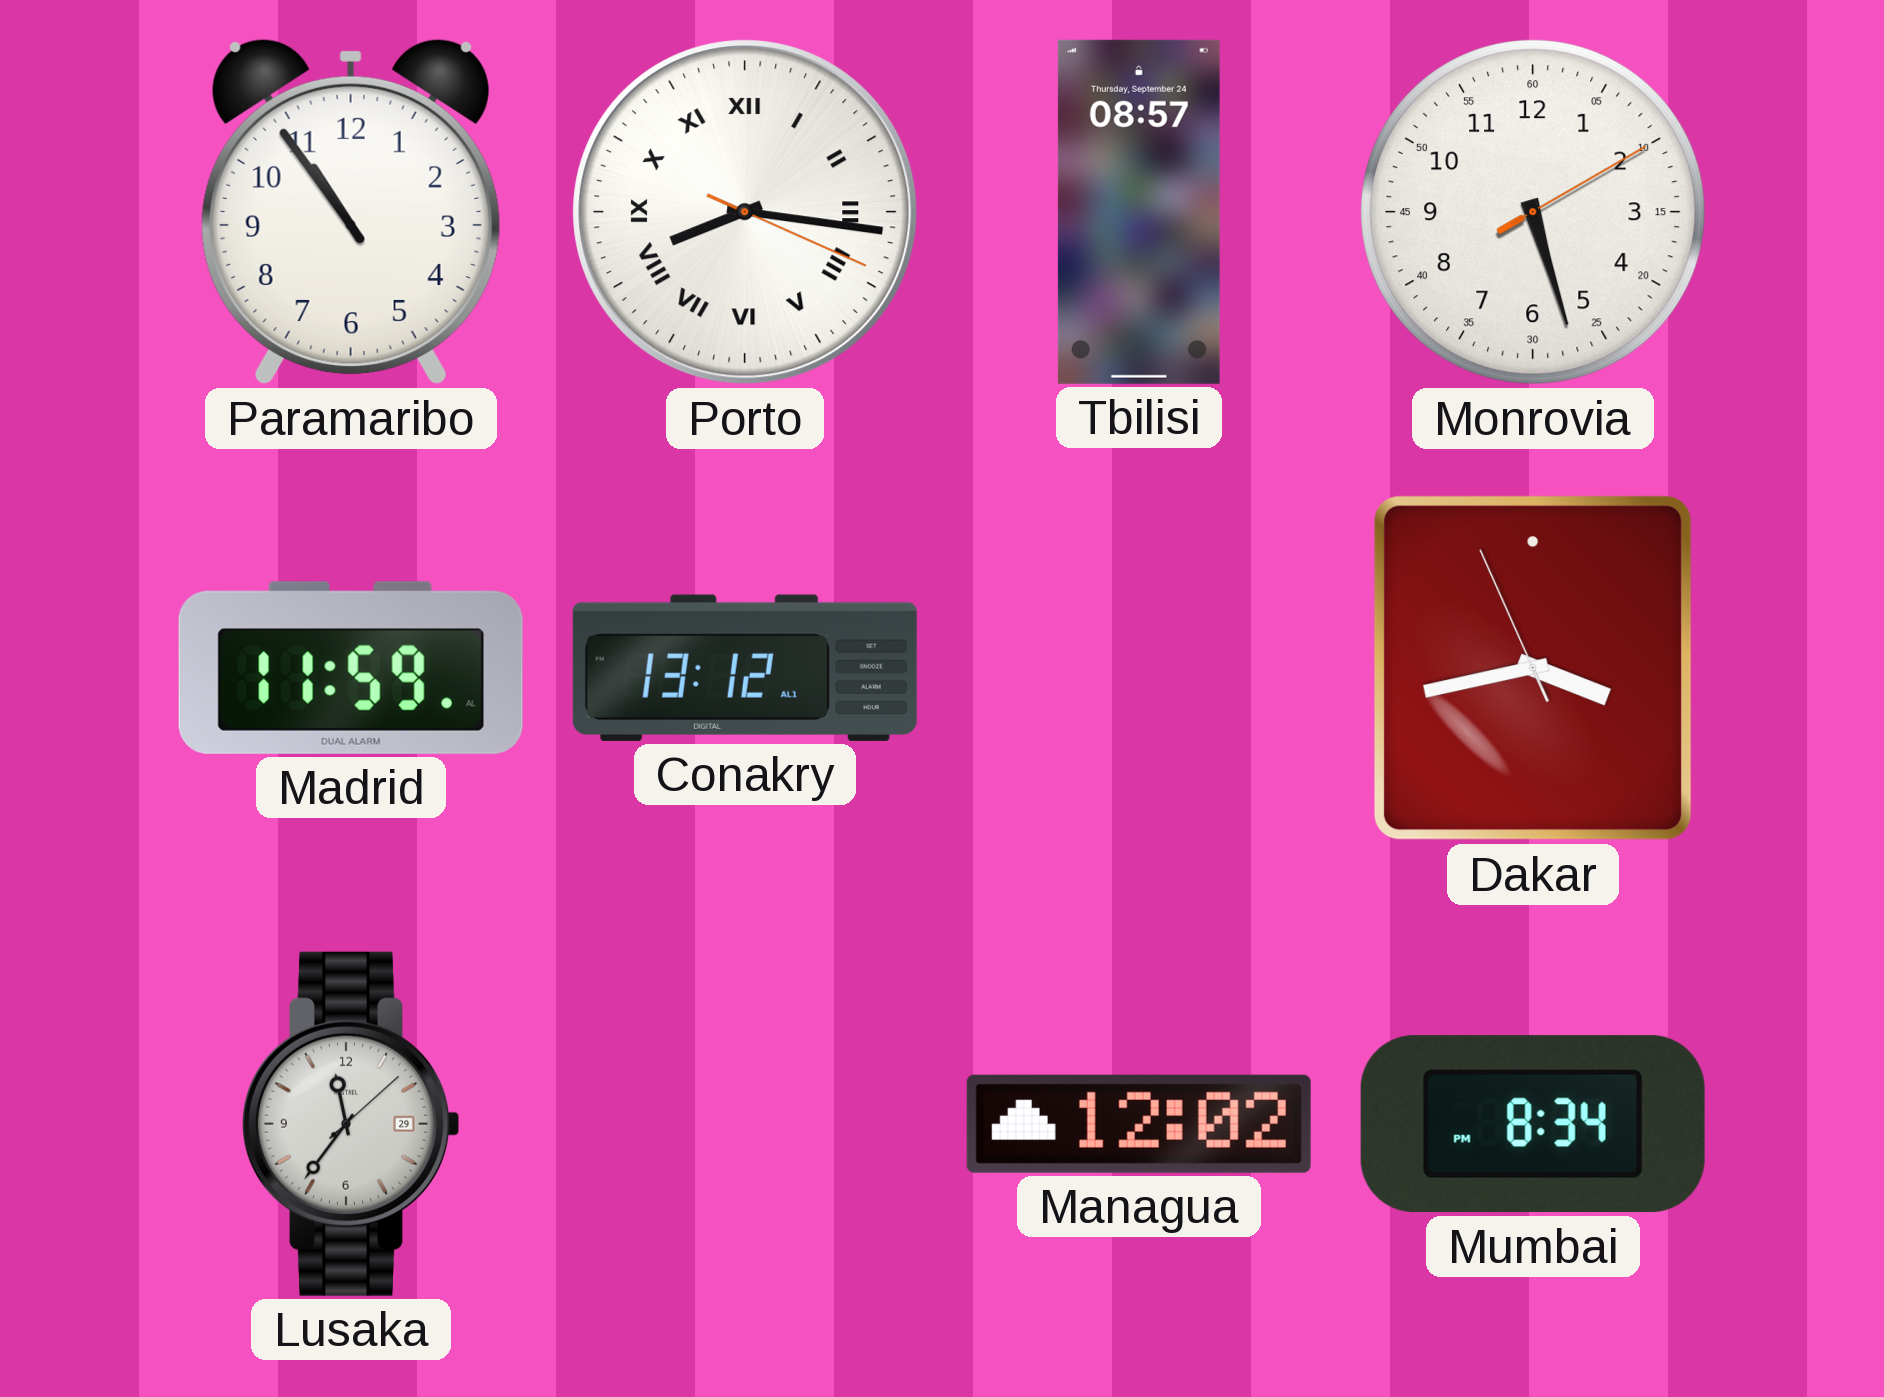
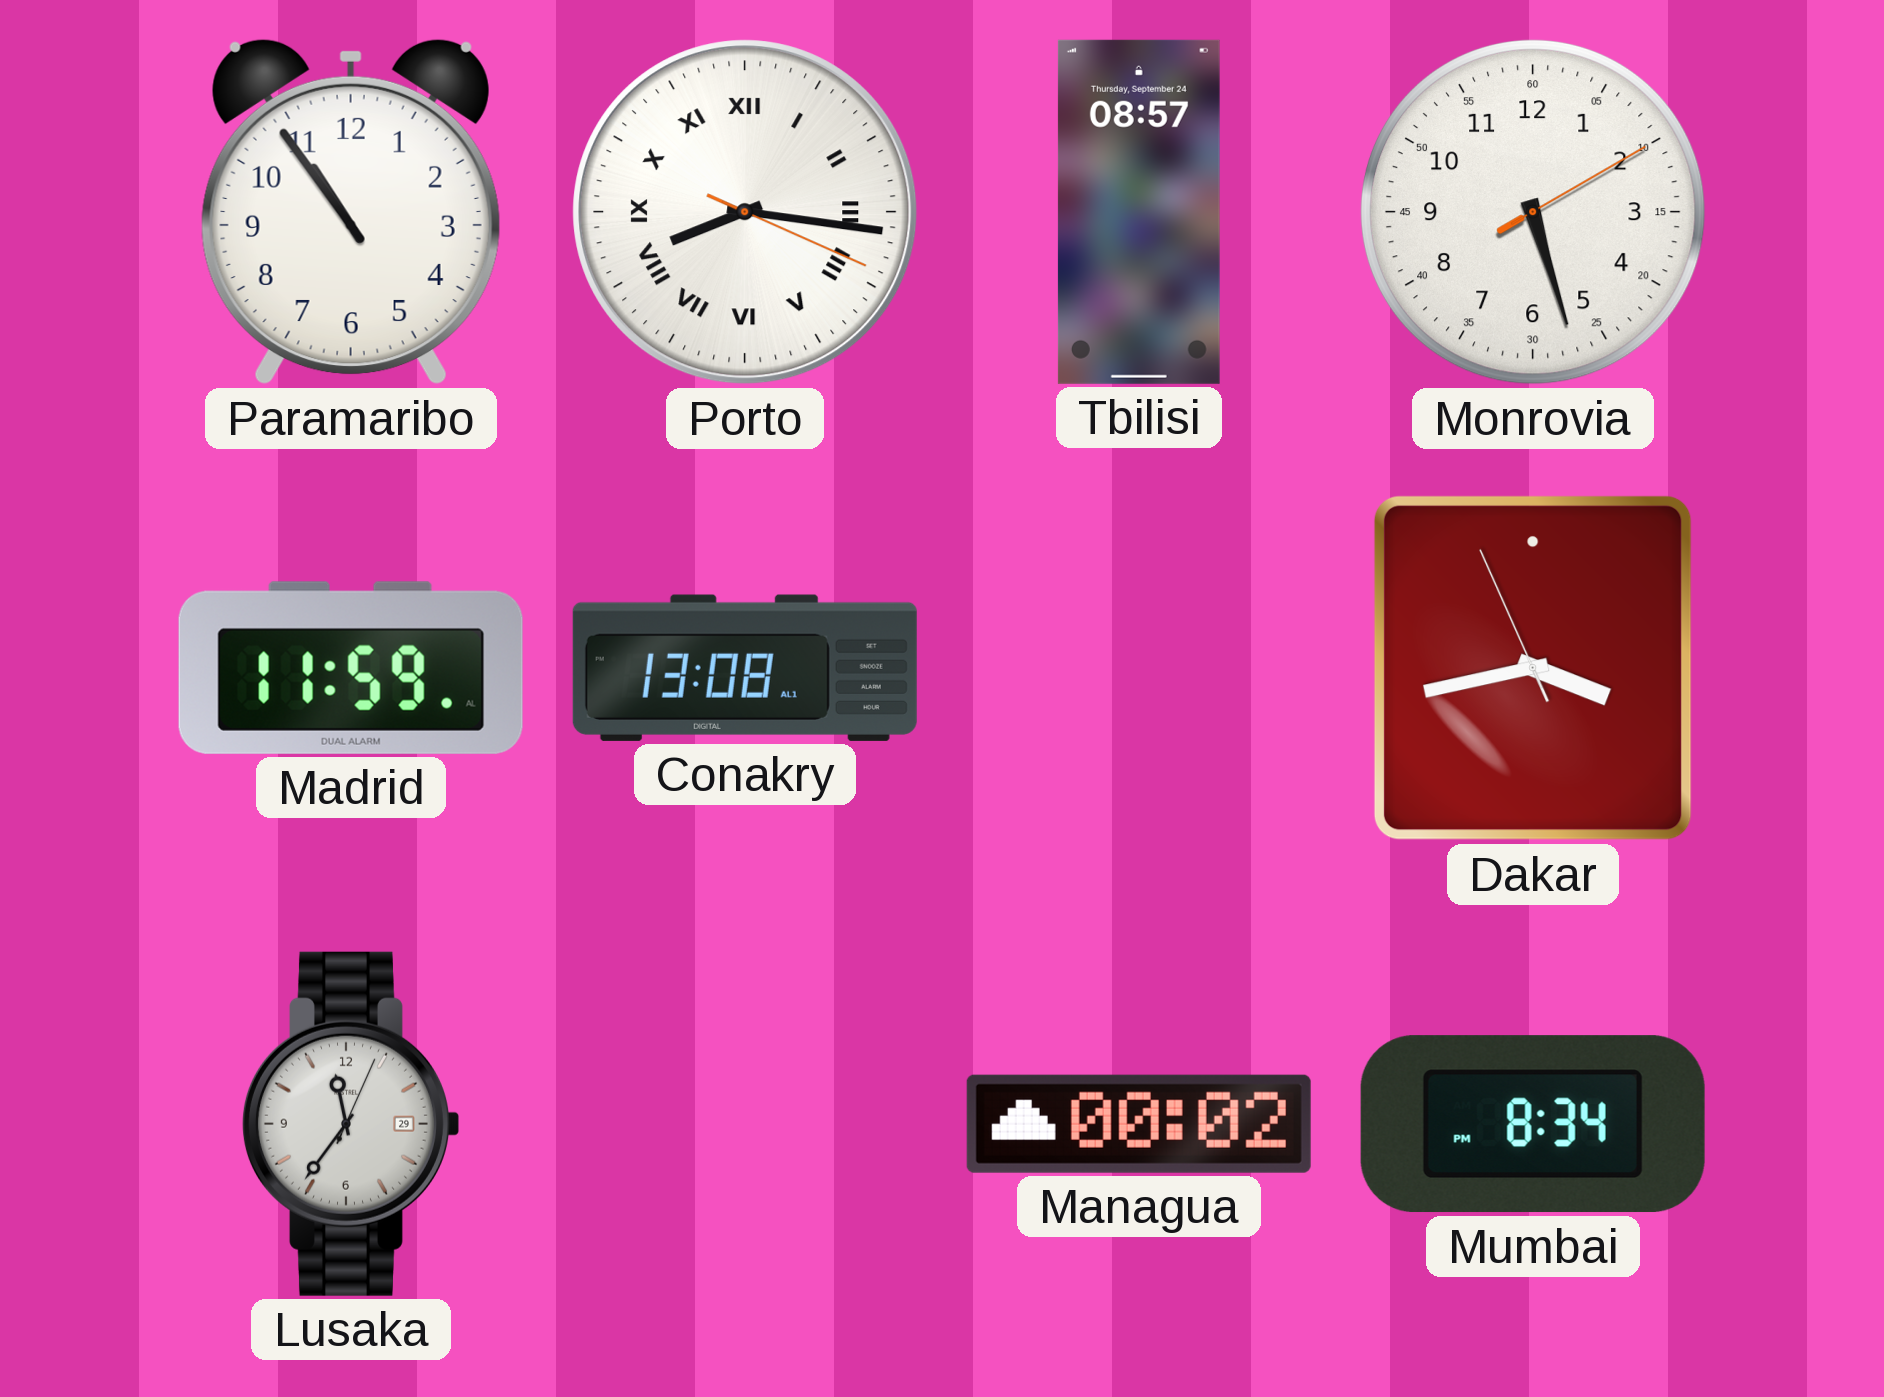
Conakry: 13:12 -> 13:08
Lusaka: 11:36:08 -> 11:36:04
Managua: 12:02 -> 00:02
